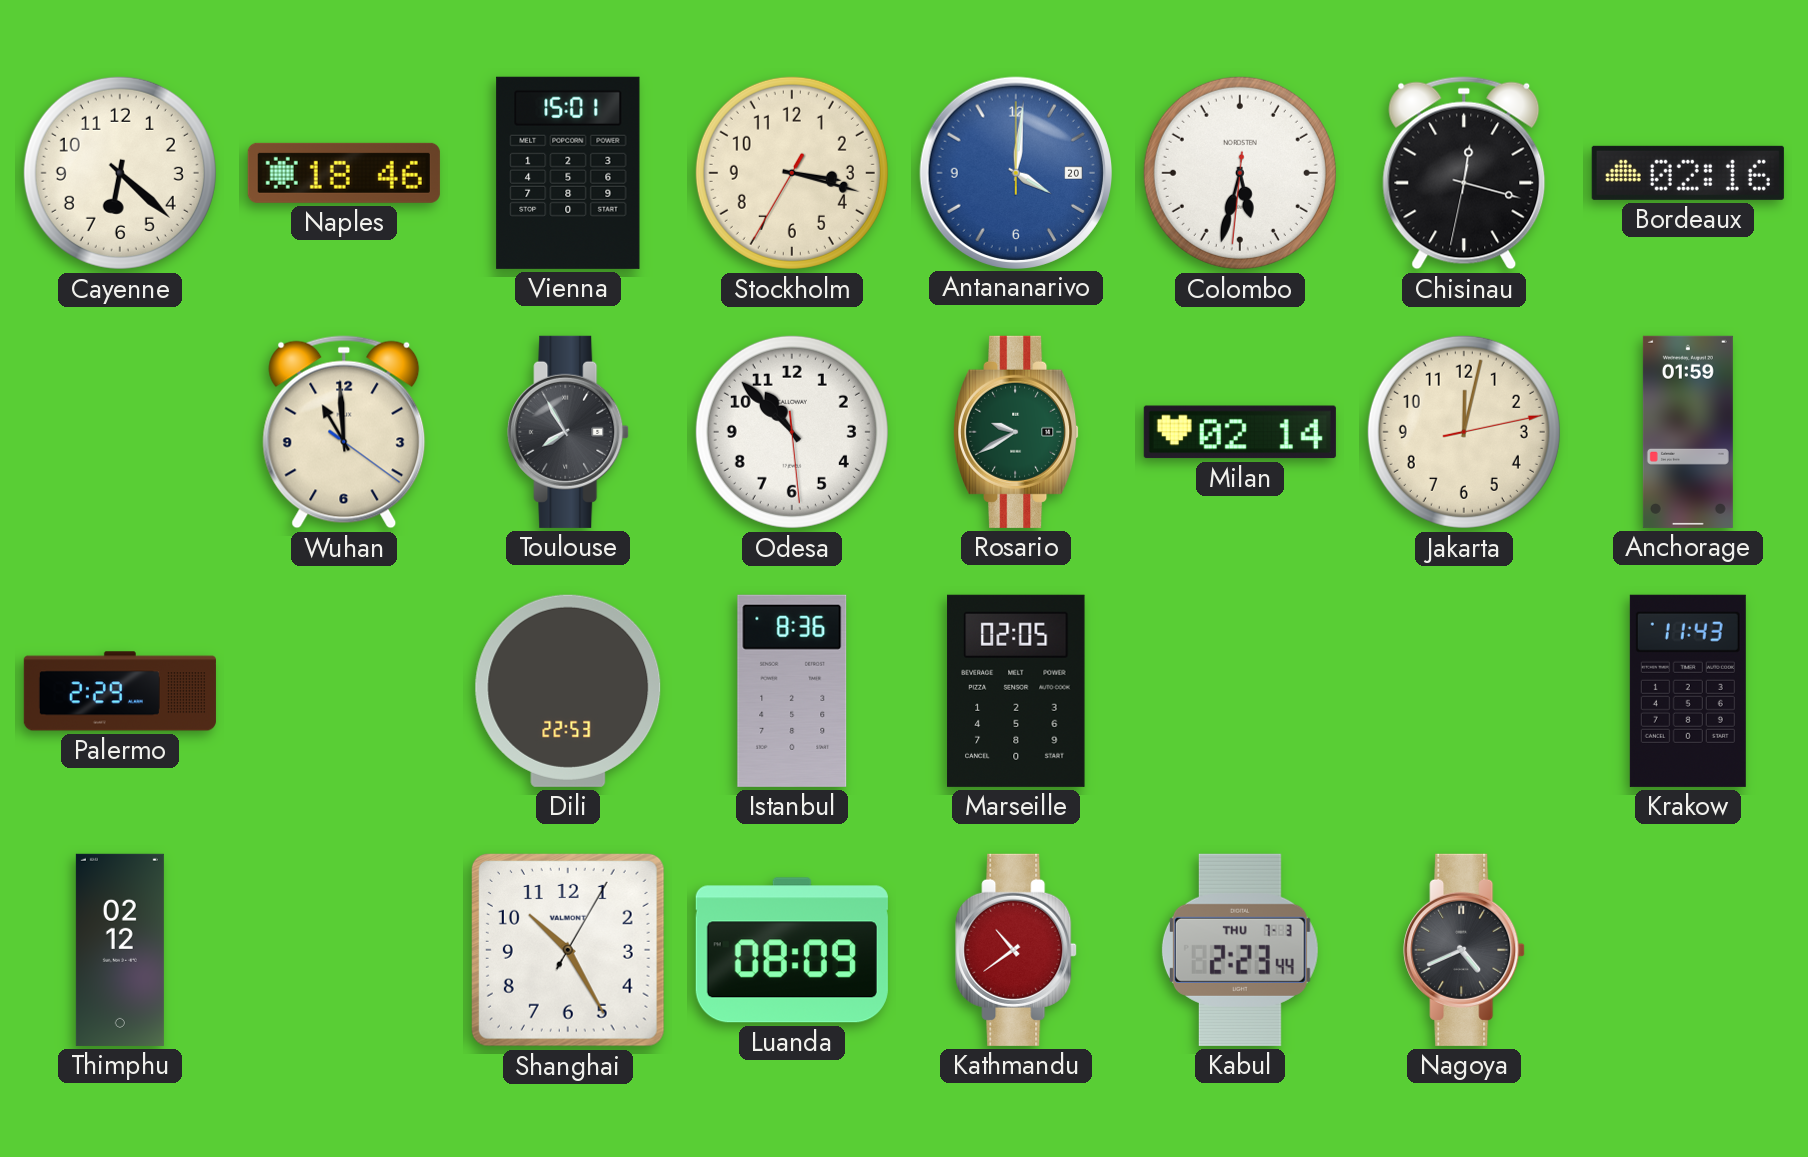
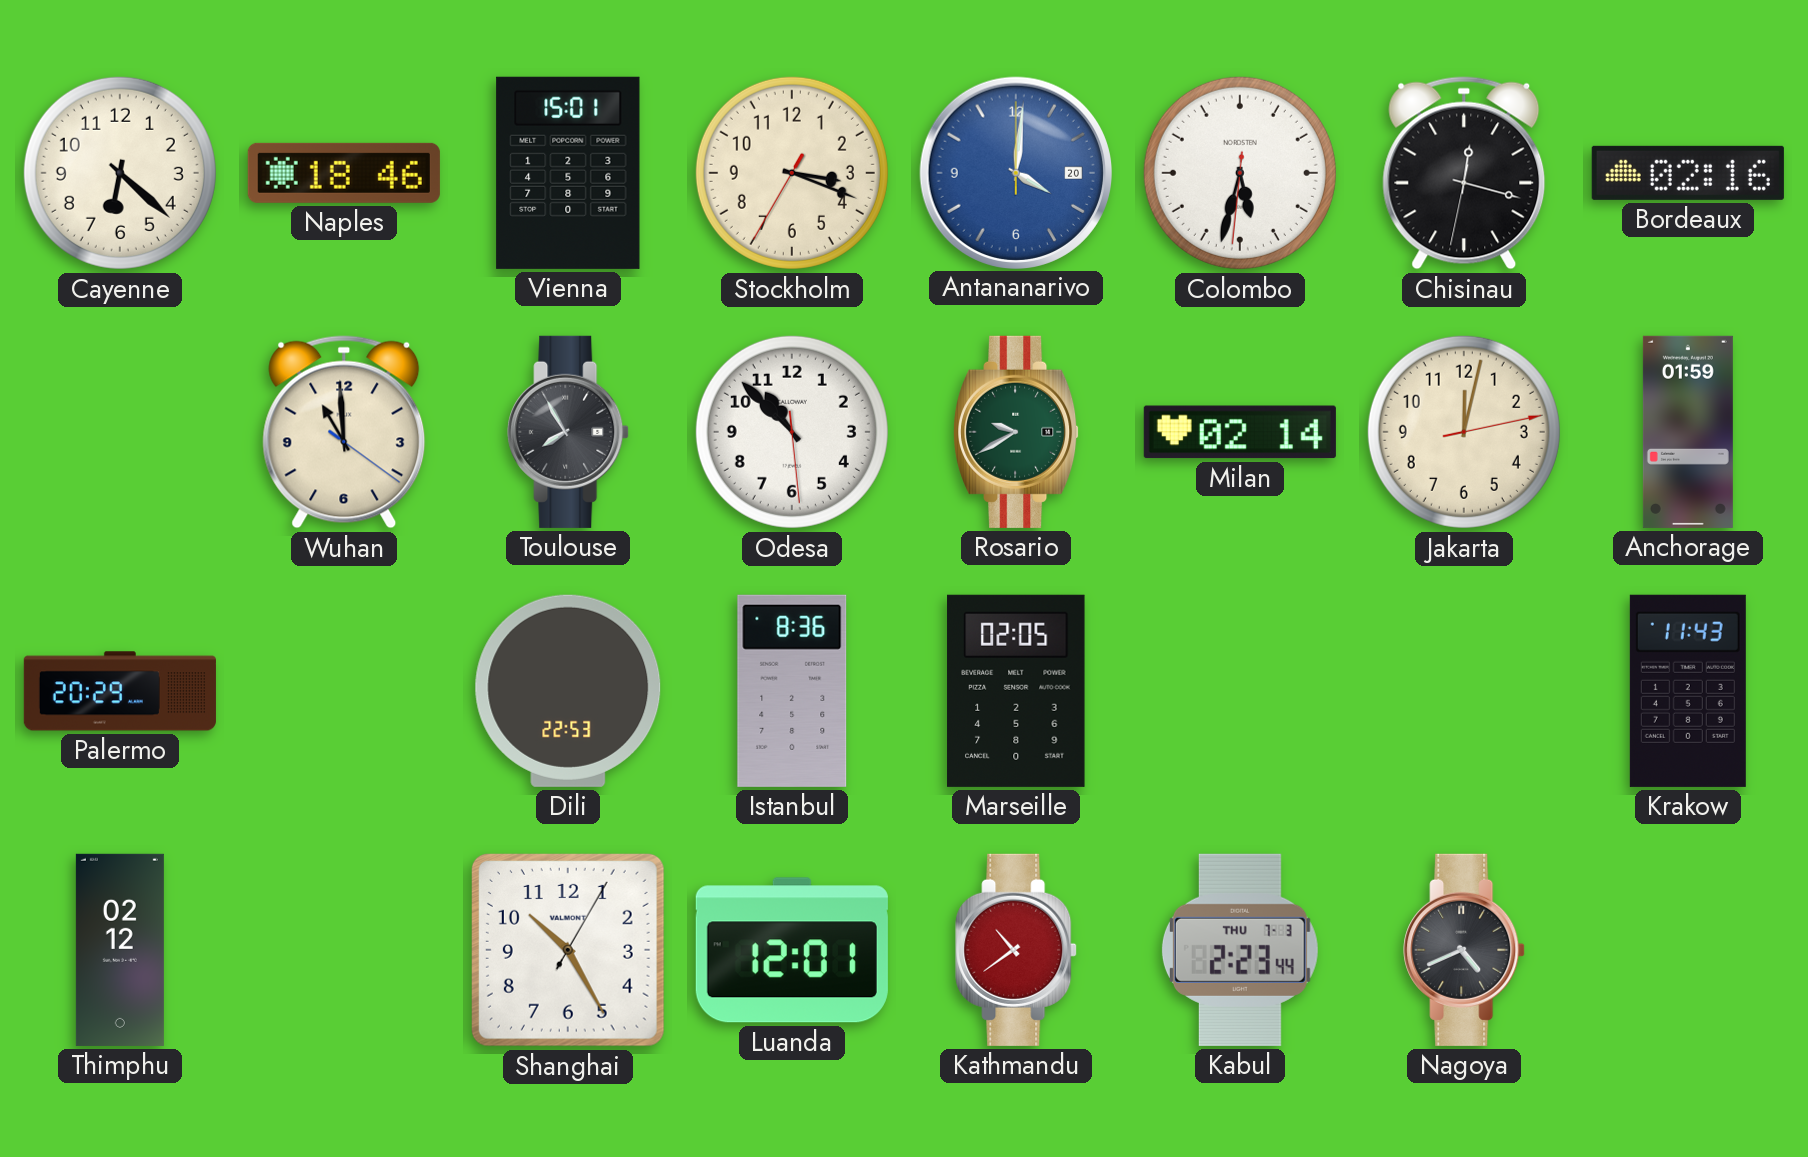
Stockholm: 3:17 -> 3:18
Palermo: 2:29 -> 20:29
Luanda: 08:09 -> 12:01
